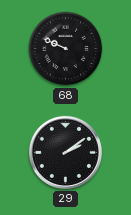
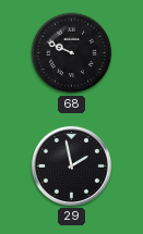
29: 2:09 -> 1:58
